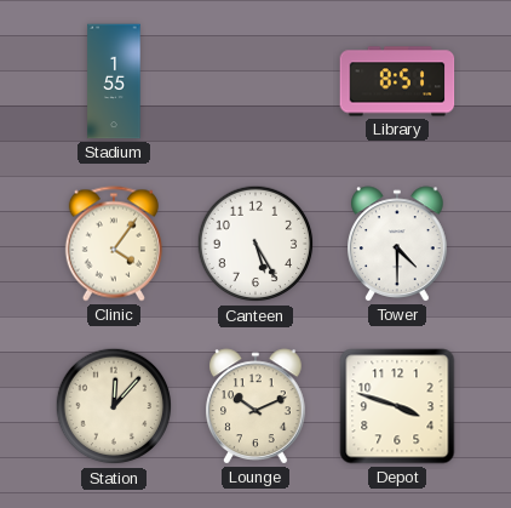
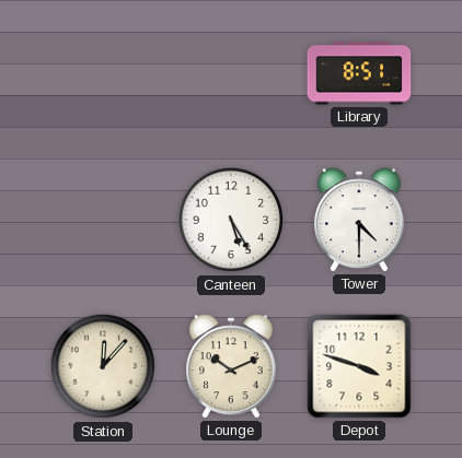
Stadium: 1:55 -> none
Clinic: 4:06 -> none
